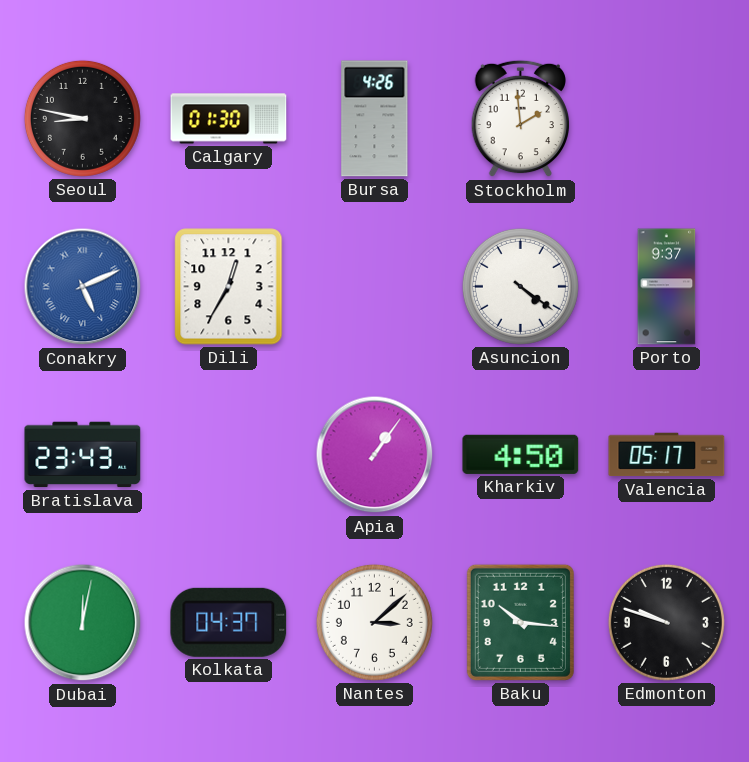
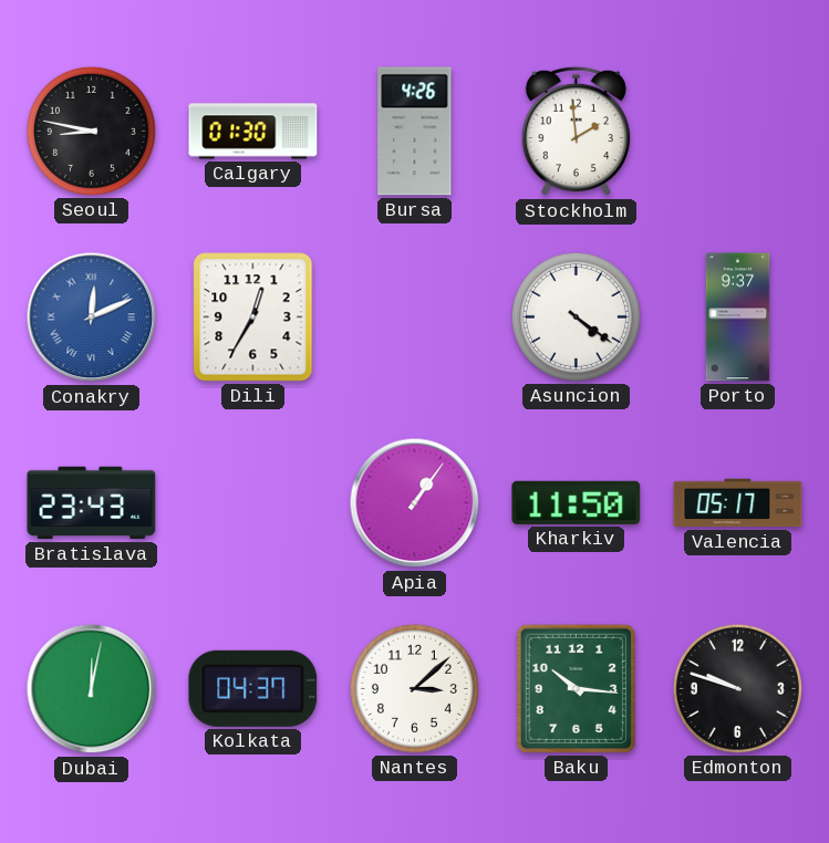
Conakry: 5:11 -> 12:11
Kharkiv: 4:50 -> 11:50
